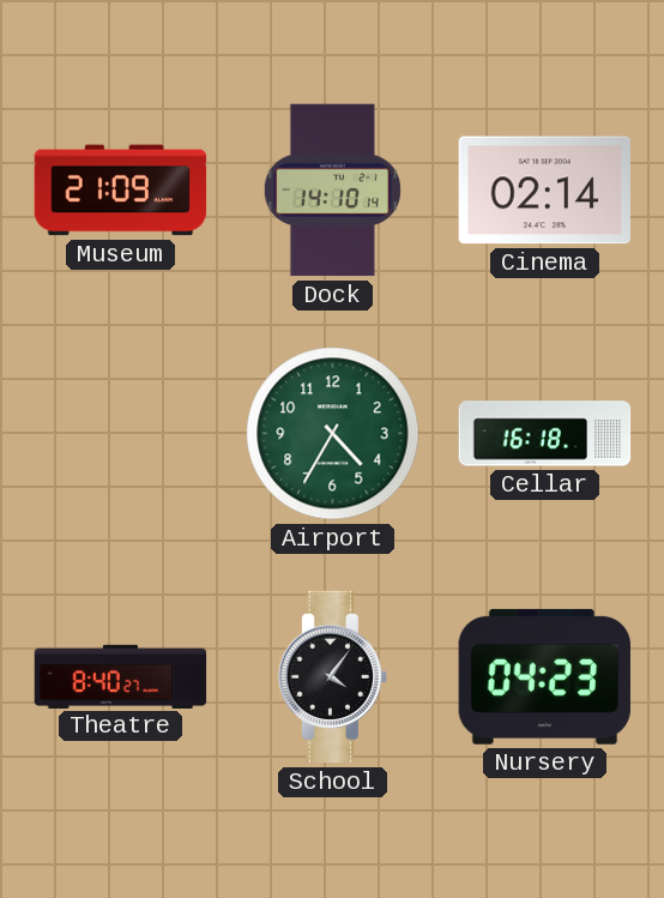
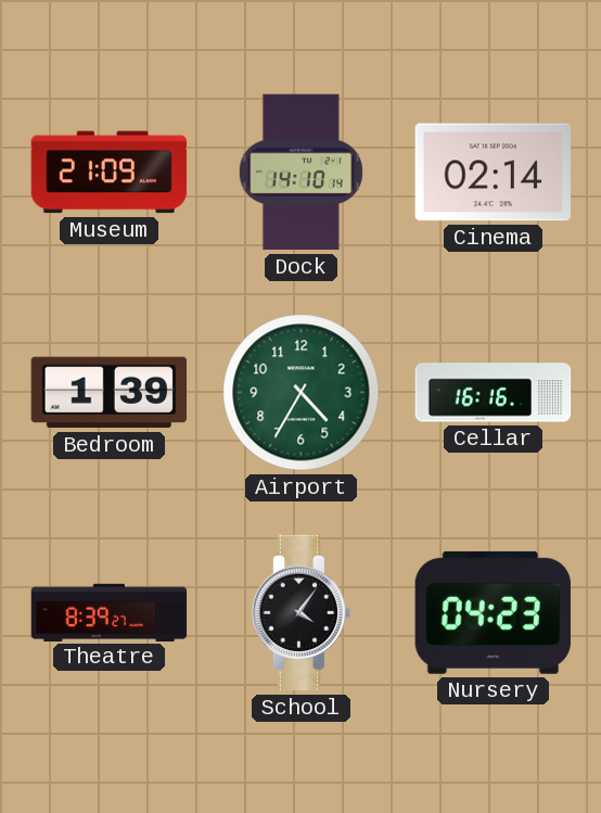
Bedroom: none -> 1:39
Cellar: 16:18 -> 16:16
Theatre: 8:40 -> 8:39
